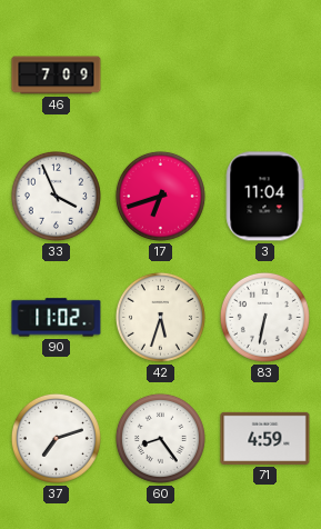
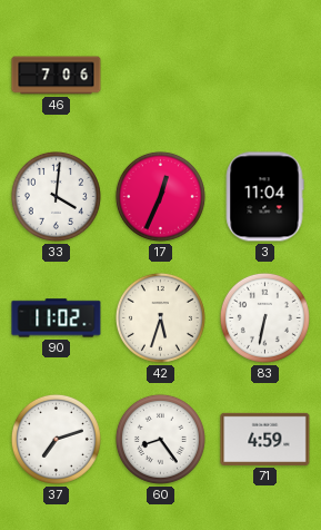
46: 7:09 -> 7:06
33: 3:56 -> 4:01
17: 6:42 -> 12:34
